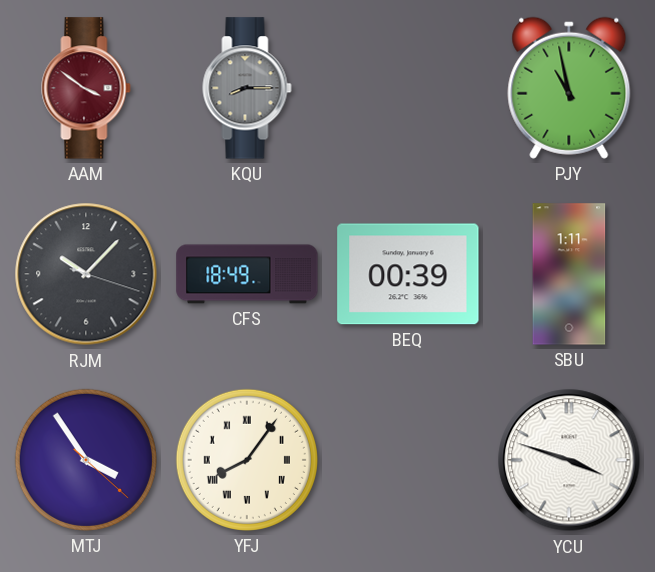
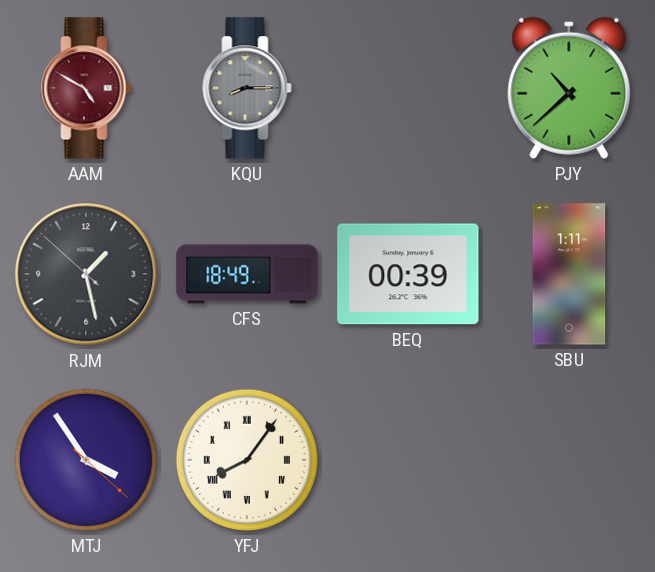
AAM: 3:51 -> 4:50
PJY: 10:58 -> 10:38
RJM: 10:07 -> 1:27
YCU: 3:48 -> none
